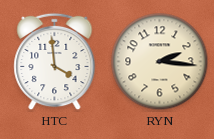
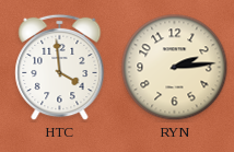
RYN: 2:16 -> 2:14
